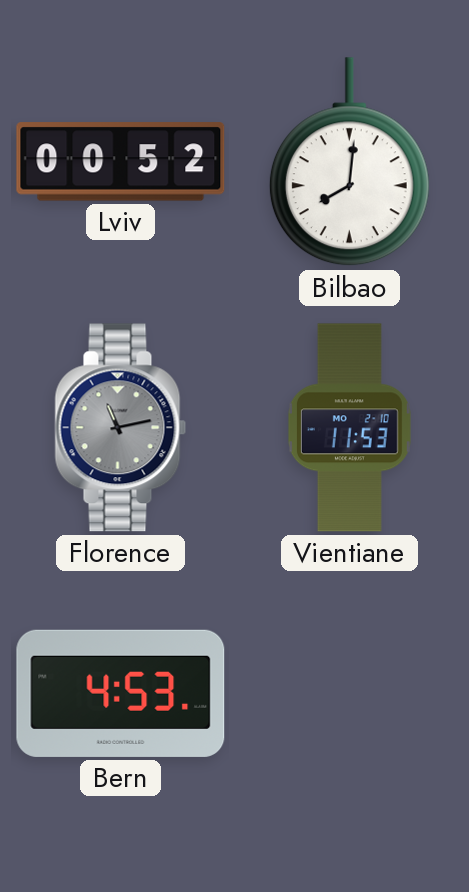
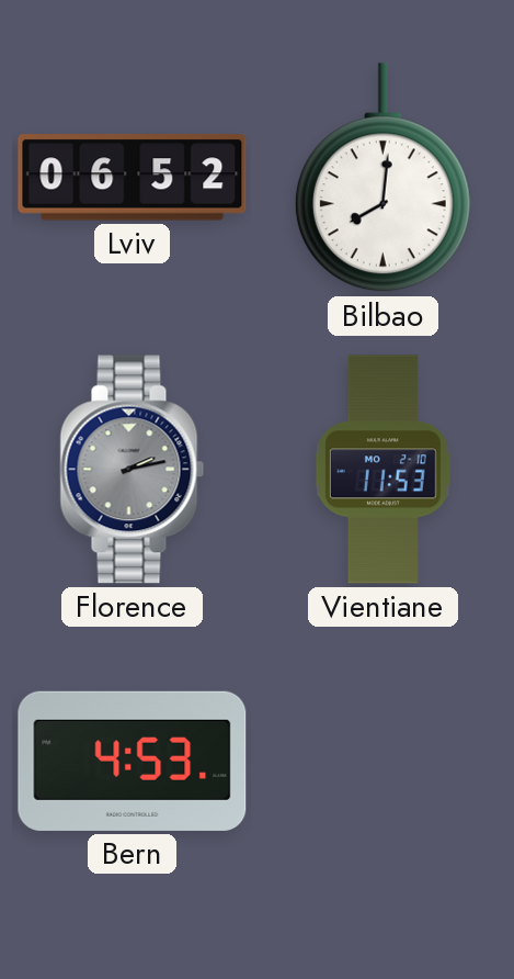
Lviv: 00:52 -> 06:52
Florence: 11:13 -> 2:13
